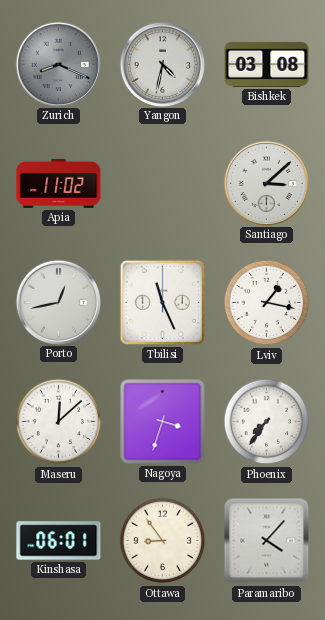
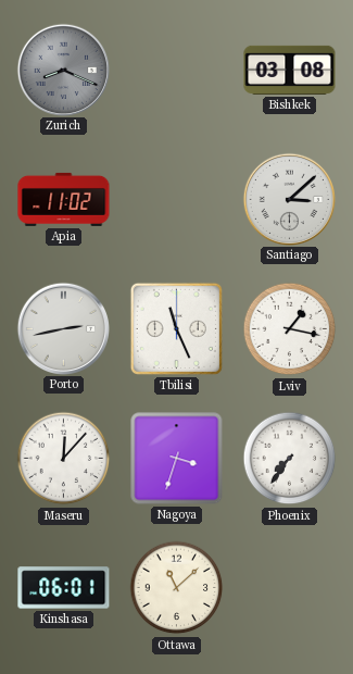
Yangon: 4:32 -> none
Porto: 12:43 -> 2:43
Maseru: 12:08 -> 12:07
Ottawa: 8:54 -> 11:08
Paramaribo: 4:07 -> none
